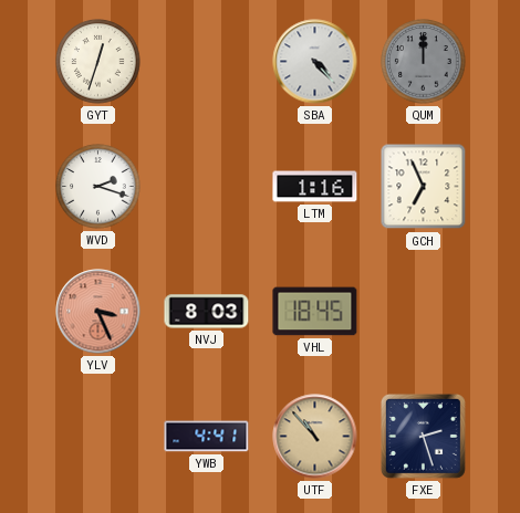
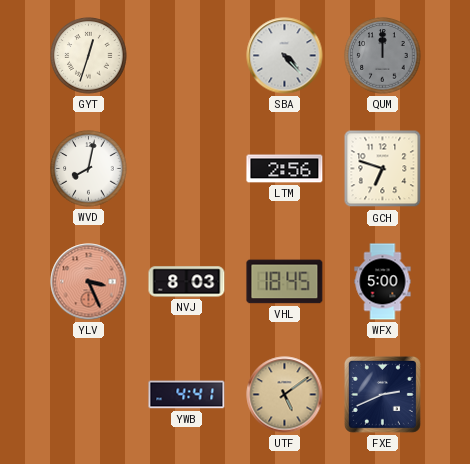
WVD: 2:18 -> 8:02
LTM: 1:16 -> 2:56
GCH: 6:56 -> 6:48
WFX: none -> 5:00
UTF: 10:53 -> 5:09
FXE: 2:27 -> 2:41
